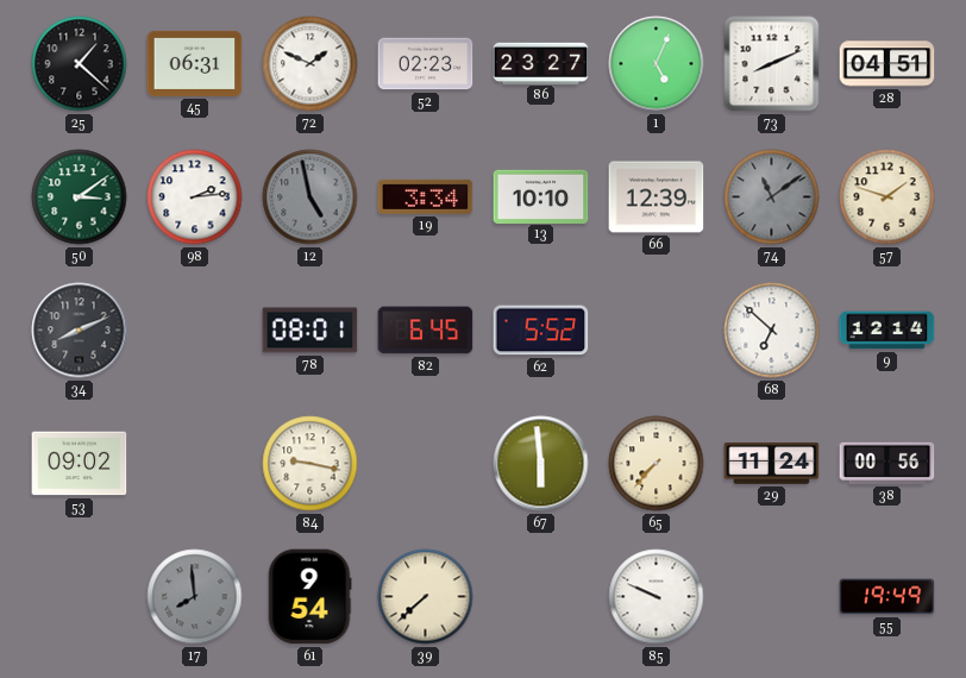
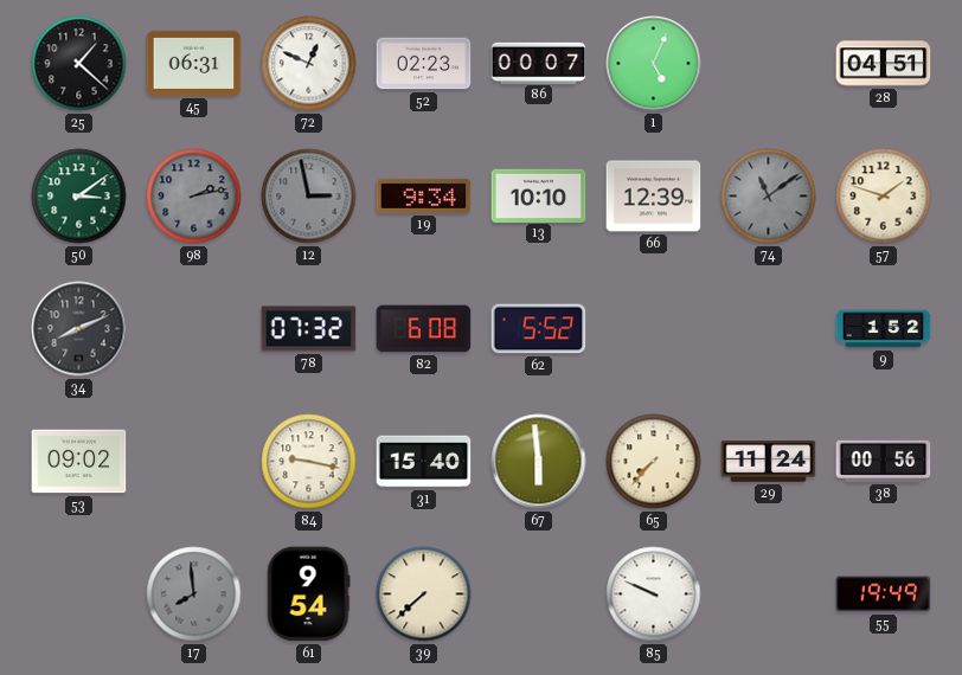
72: 1:49 -> 12:49
86: 23:27 -> 00:07
73: 8:11 -> none
98: 2:14 -> 2:13
98 dial: white -> grey
12: 4:58 -> 2:58
19: 3:34 -> 9:34
78: 08:01 -> 07:32
82: 6:45 -> 6:08
68: 6:52 -> none
9: 12:14 -> 1:52
31: none -> 15:40
